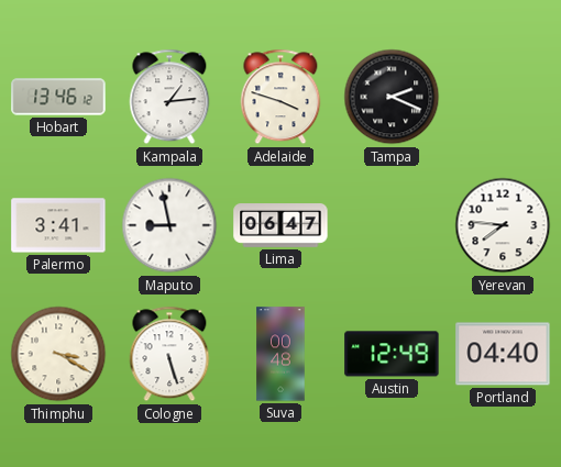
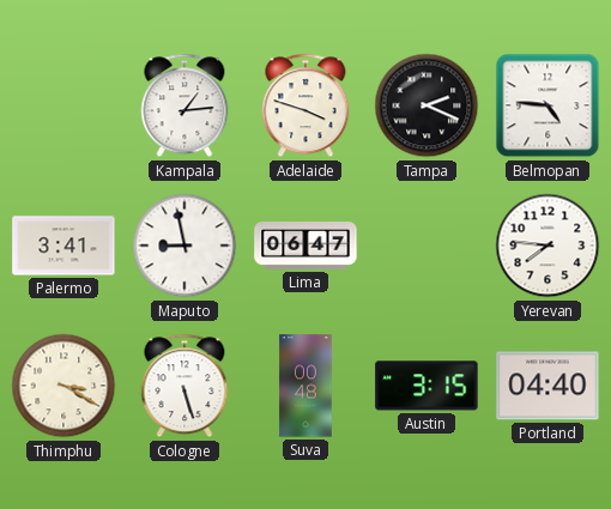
Hobart: 13:46 -> none
Belmopan: none -> 4:46
Austin: 12:49 -> 3:15
